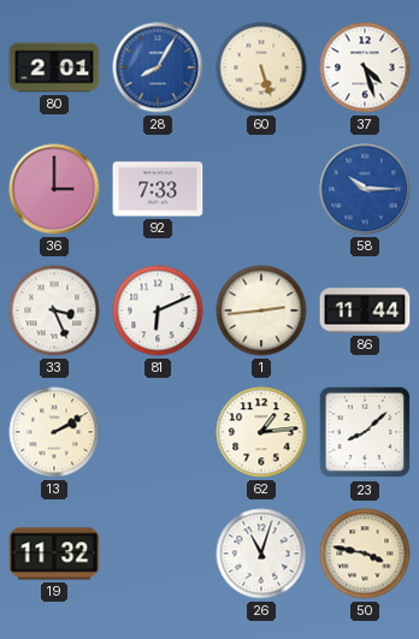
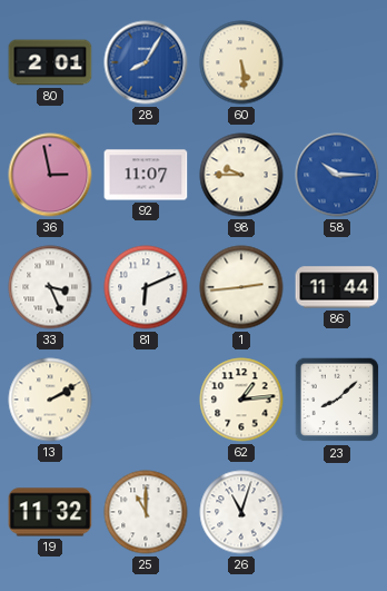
60: 5:27 -> 5:29
37: 4:27 -> none
36: 3:00 -> 2:58
92: 7:33 -> 11:07
98: none -> 9:45
25: none -> 11:00
50: 3:47 -> none
